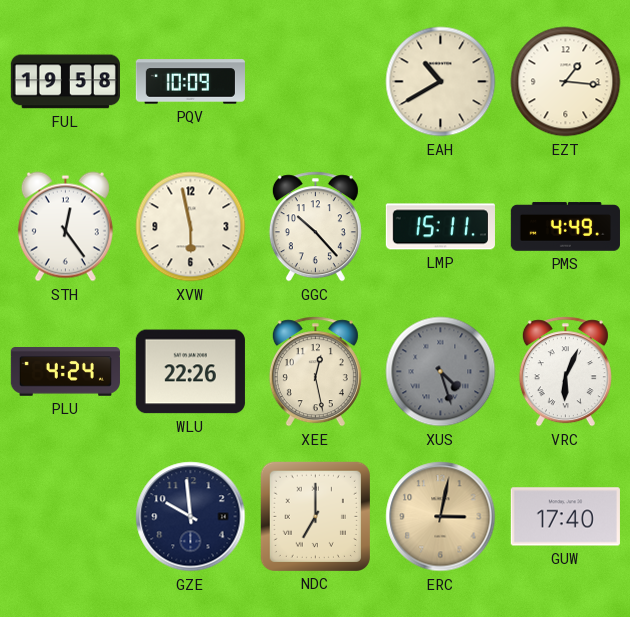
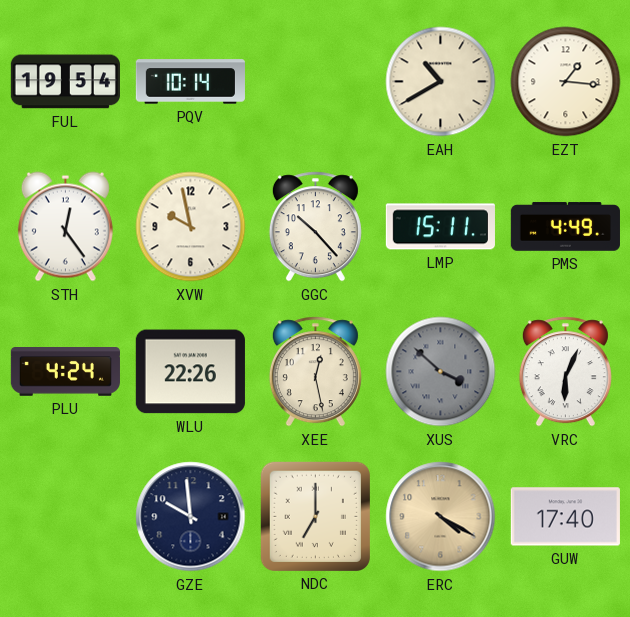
FUL: 19:58 -> 19:54
PQV: 10:09 -> 10:14
XVW: 5:58 -> 9:58
XUS: 4:27 -> 3:52
ERC: 3:02 -> 4:20
